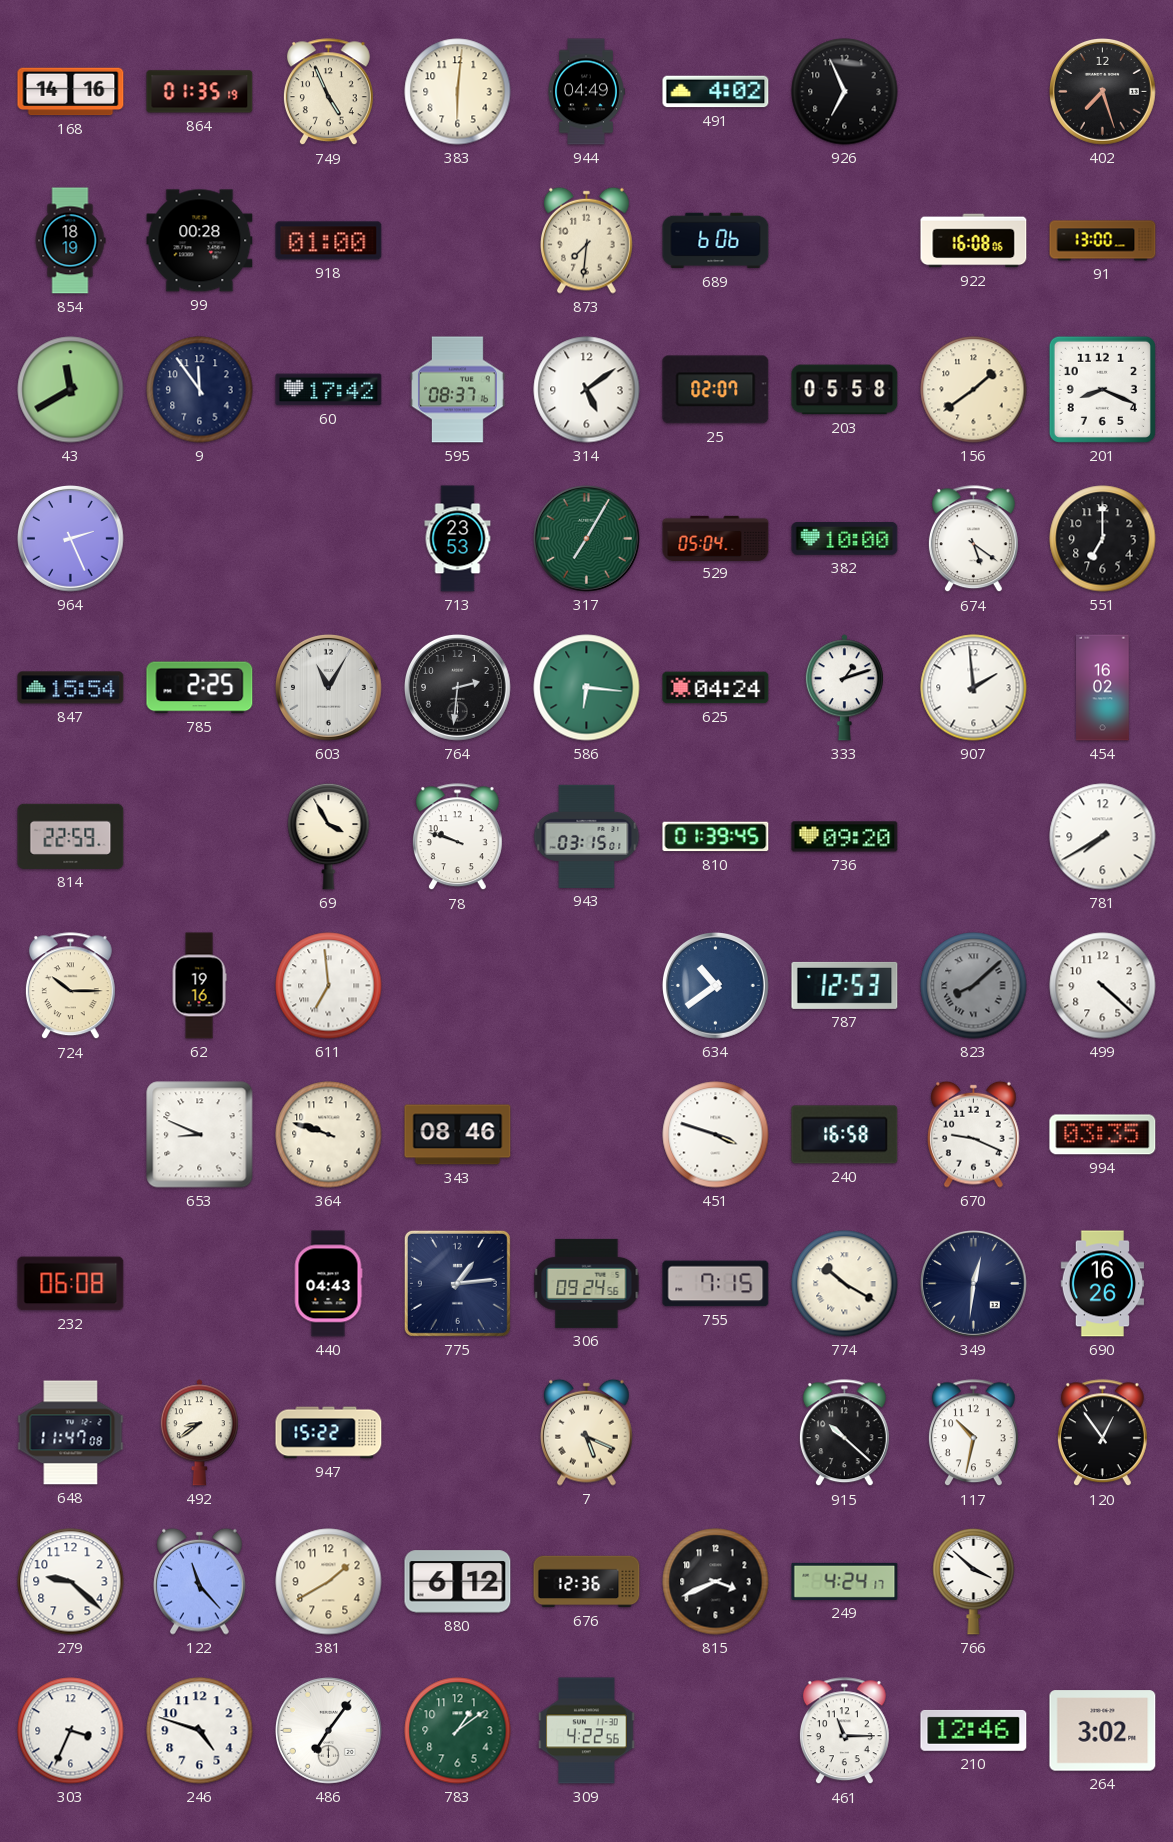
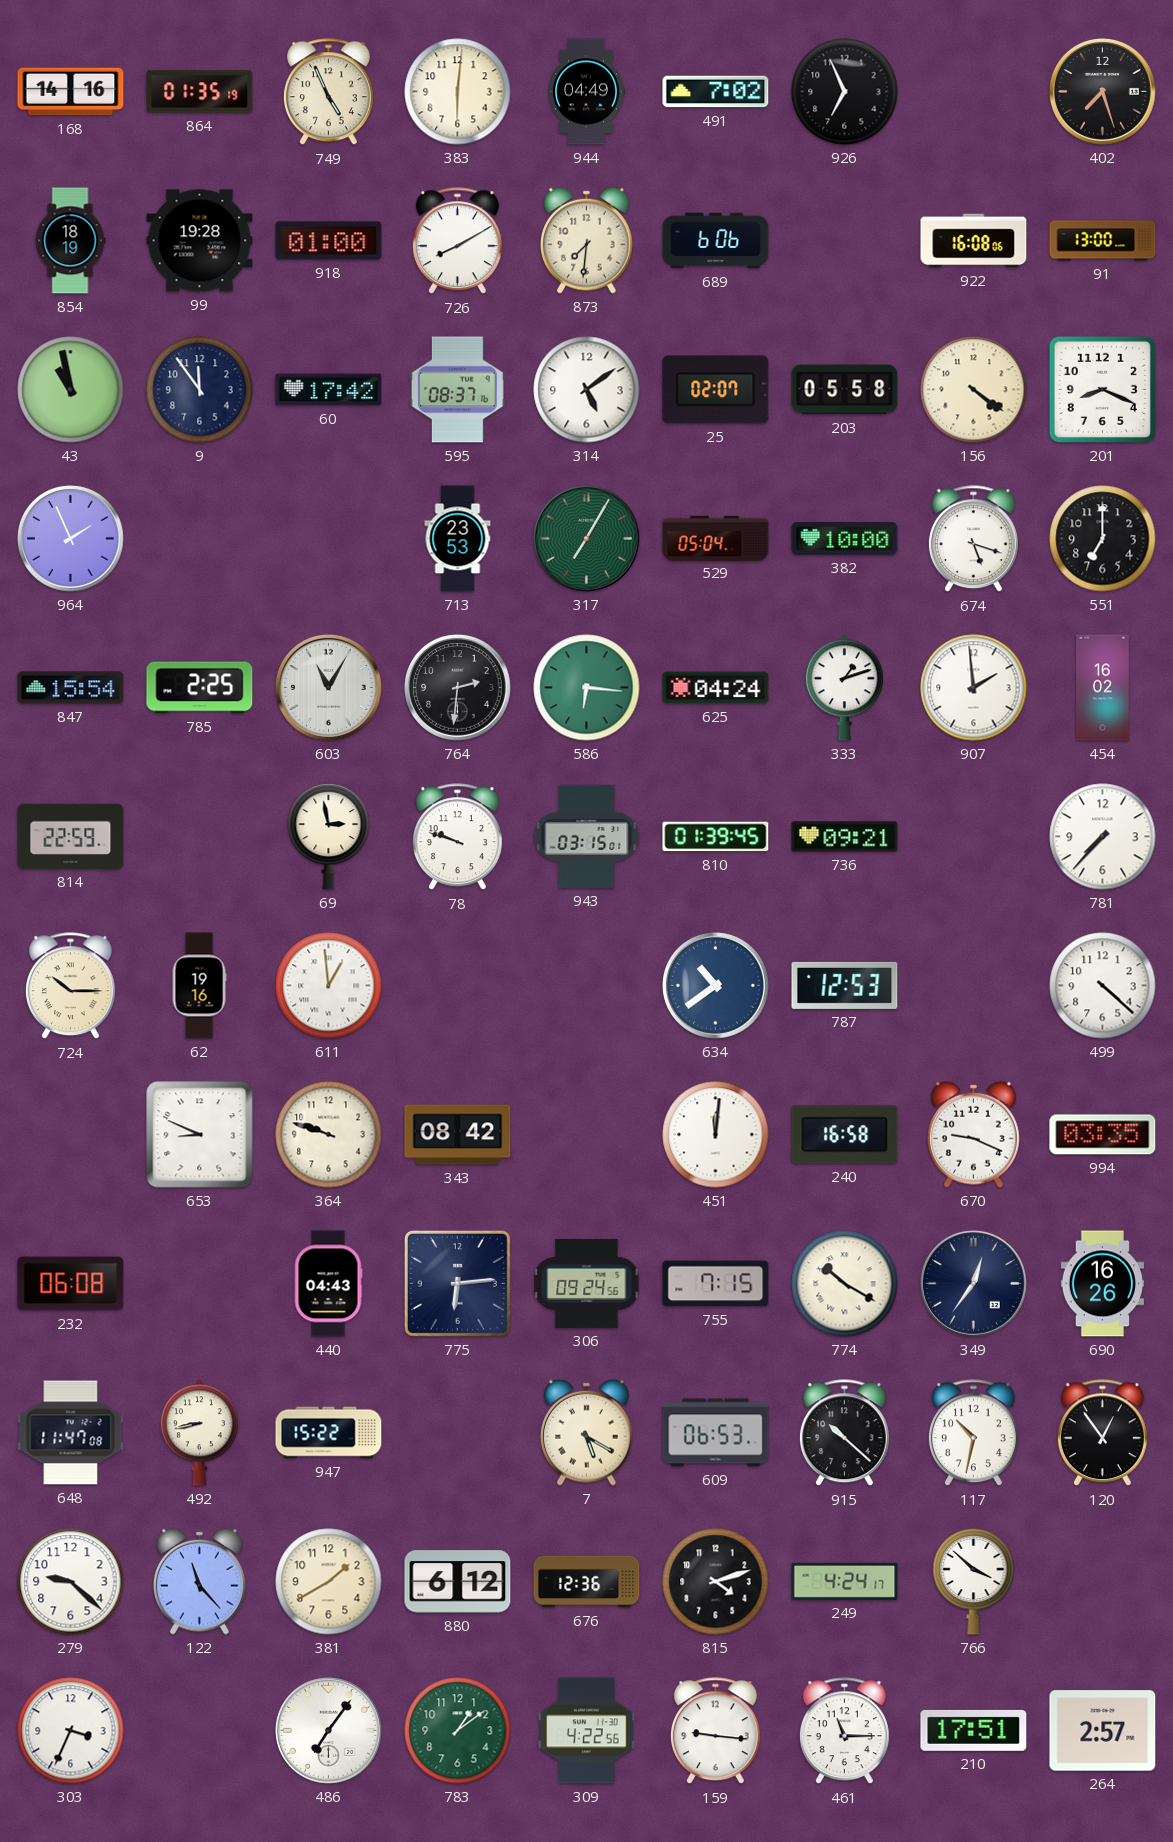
491: 4:02 -> 7:02
99: 00:28 -> 19:28
726: none -> 8:10
43: 11:40 -> 10:58
156: 1:39 -> 4:21
964: 2:26 -> 1:56
674: 5:21 -> 5:18
69: 3:55 -> 2:58
736: 09:20 -> 09:21
781: 7:40 -> 7:37
611: 6:59 -> 12:59
823: 8:08 -> none
343: 08:46 -> 08:42
451: 3:48 -> 12:01
775: 1:14 -> 6:14
349: 12:31 -> 12:36
492: 8:39 -> 8:43
7: 5:19 -> 5:20
609: none -> 06:53
815: 3:41 -> 4:12
246: 4:48 -> none
159: none -> 9:16
210: 12:46 -> 17:51
264: 3:02 -> 2:57
